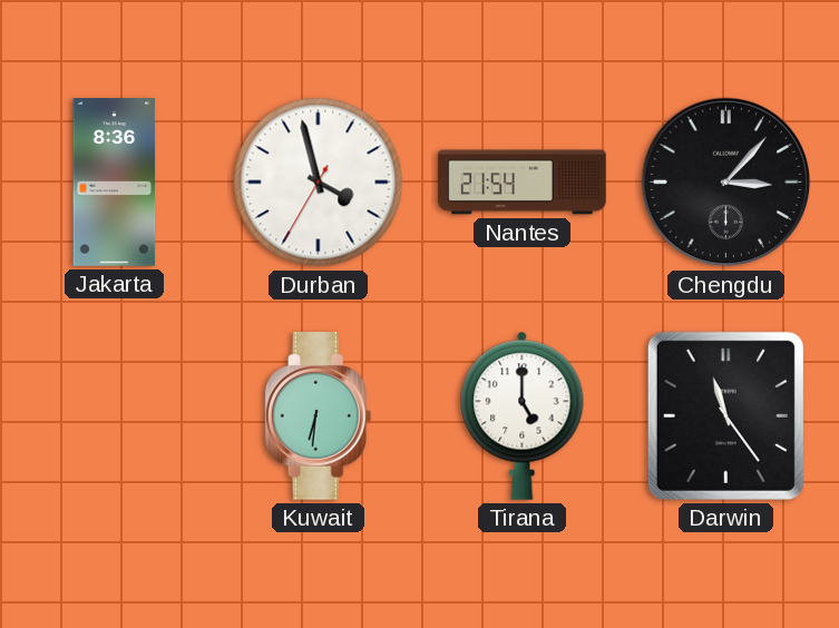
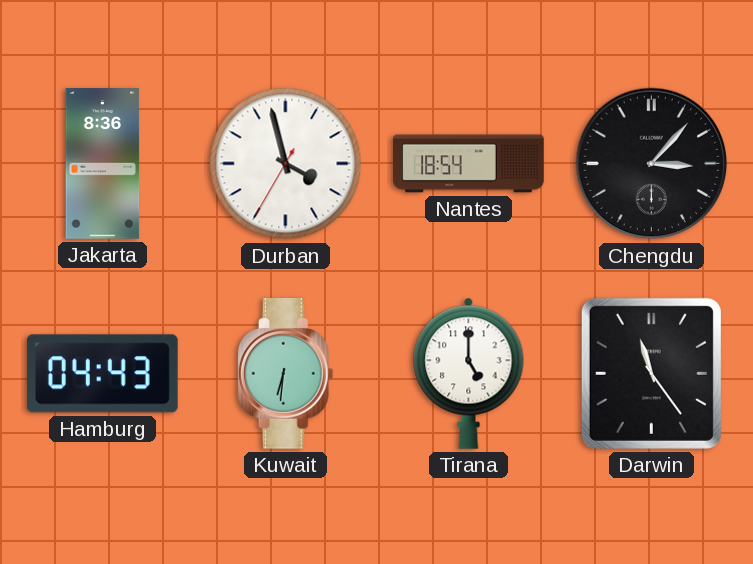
Nantes: 21:54 -> 18:54
Hamburg: none -> 04:43
